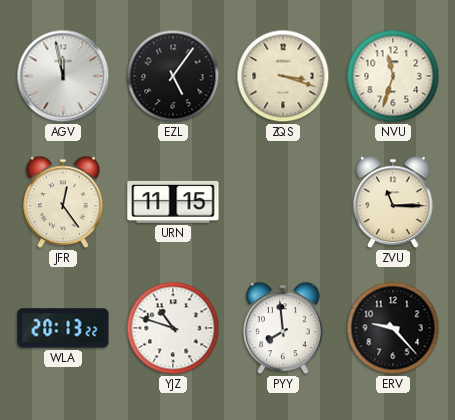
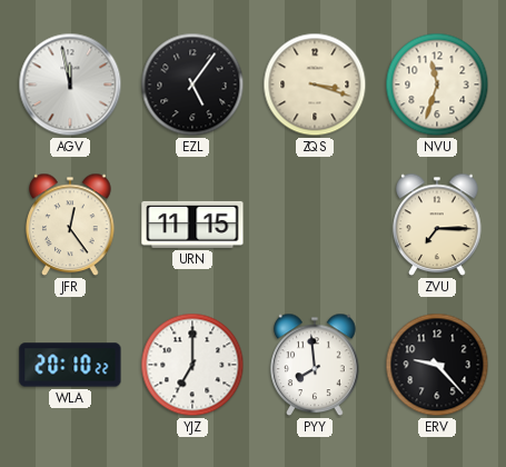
ZVU: 11:15 -> 7:15
WLA: 20:13 -> 20:10
YJZ: 10:48 -> 7:00
